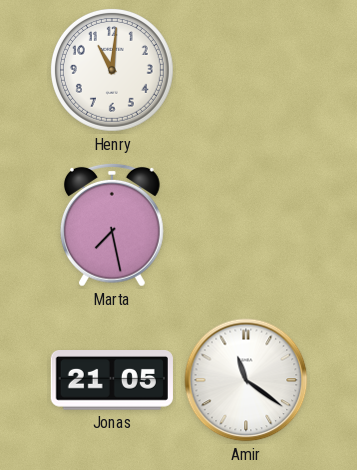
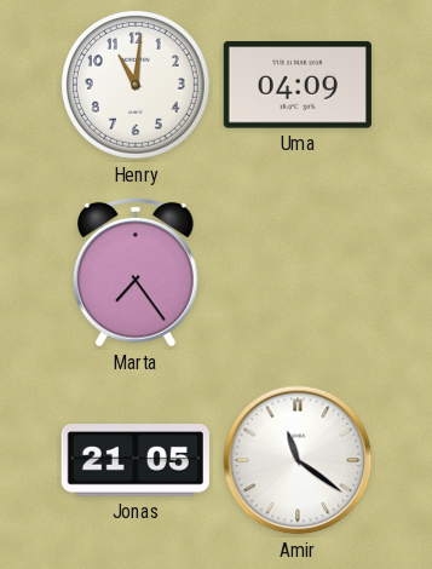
Uma: none -> 04:09
Marta: 7:28 -> 7:24
